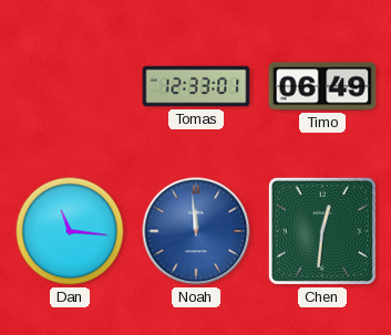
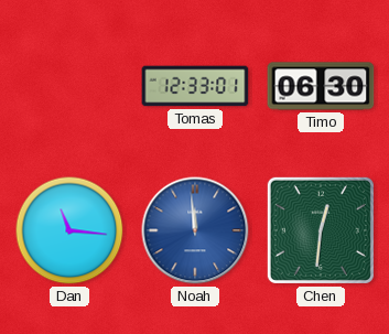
Timo: 06:49 -> 06:30
